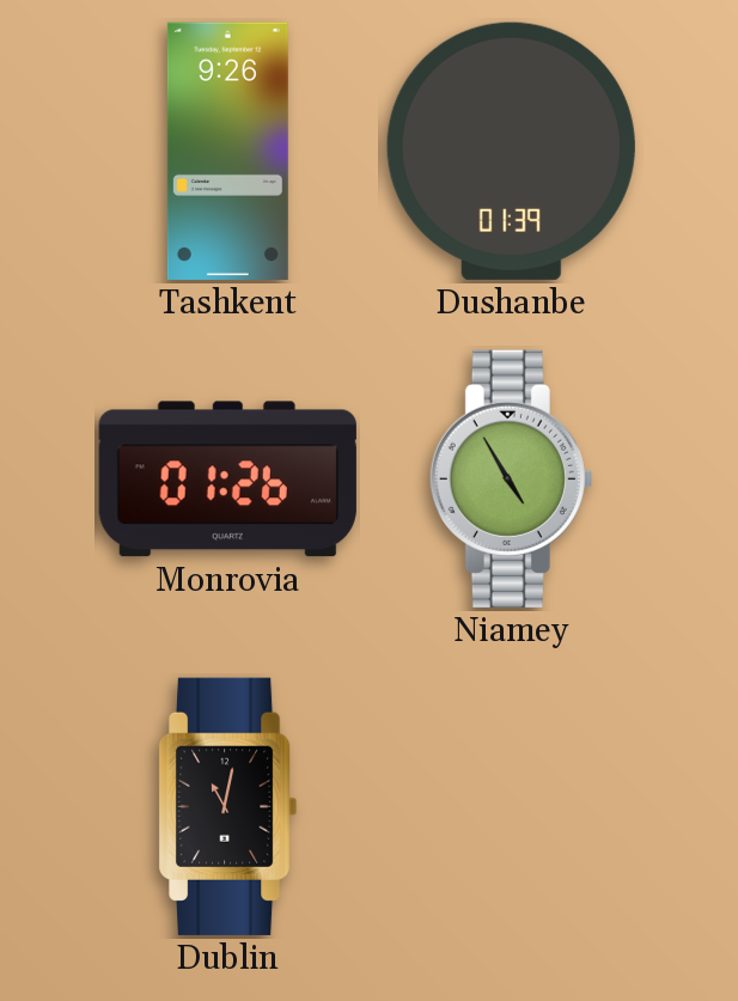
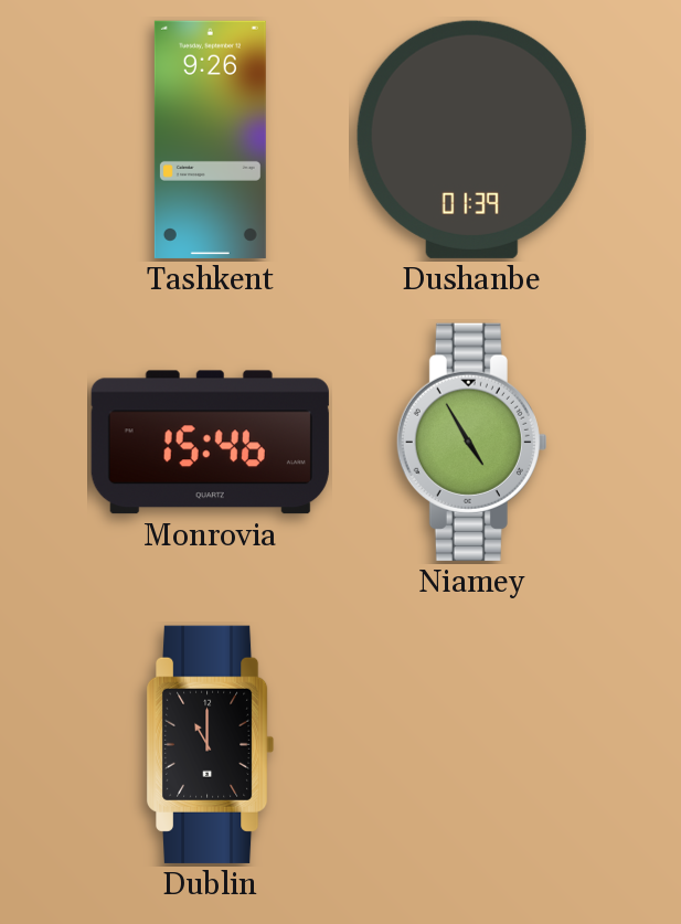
Monrovia: 01:26 -> 15:46
Dublin: 11:02 -> 11:00
